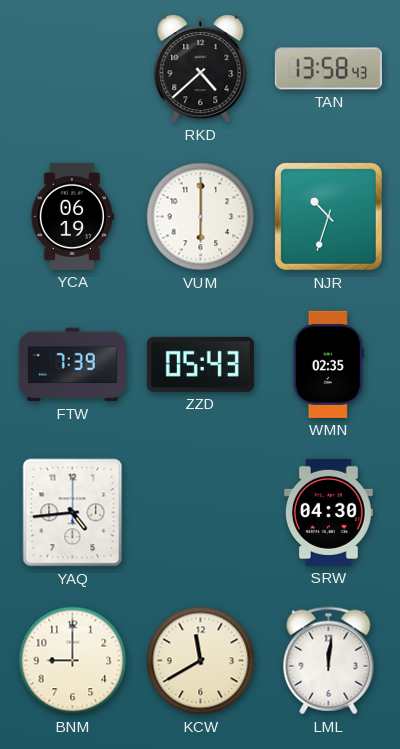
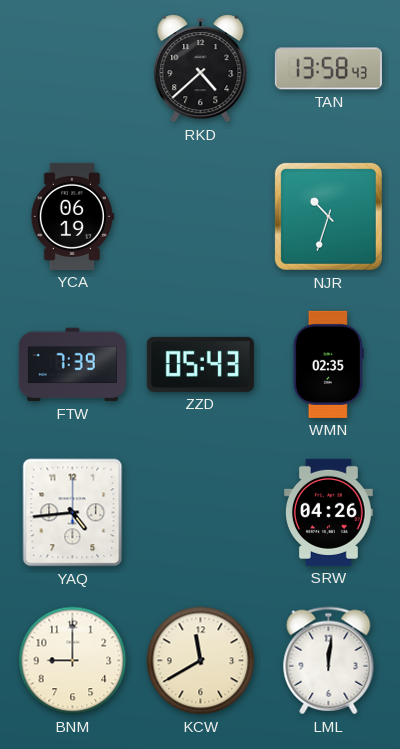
VUM: 6:00 -> none
SRW: 04:30 -> 04:26
